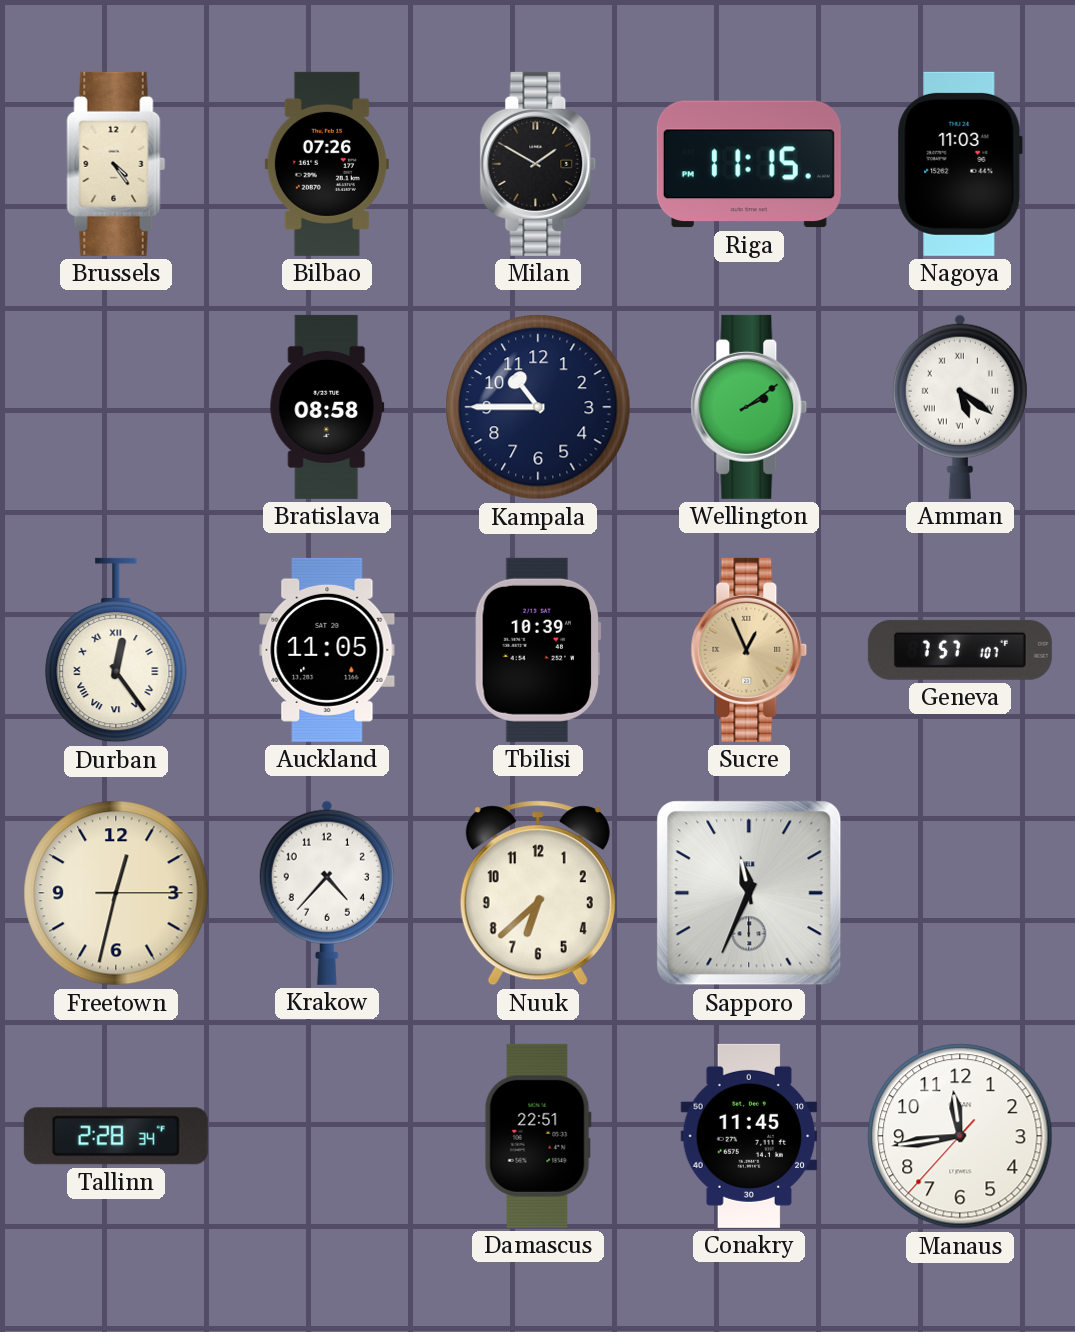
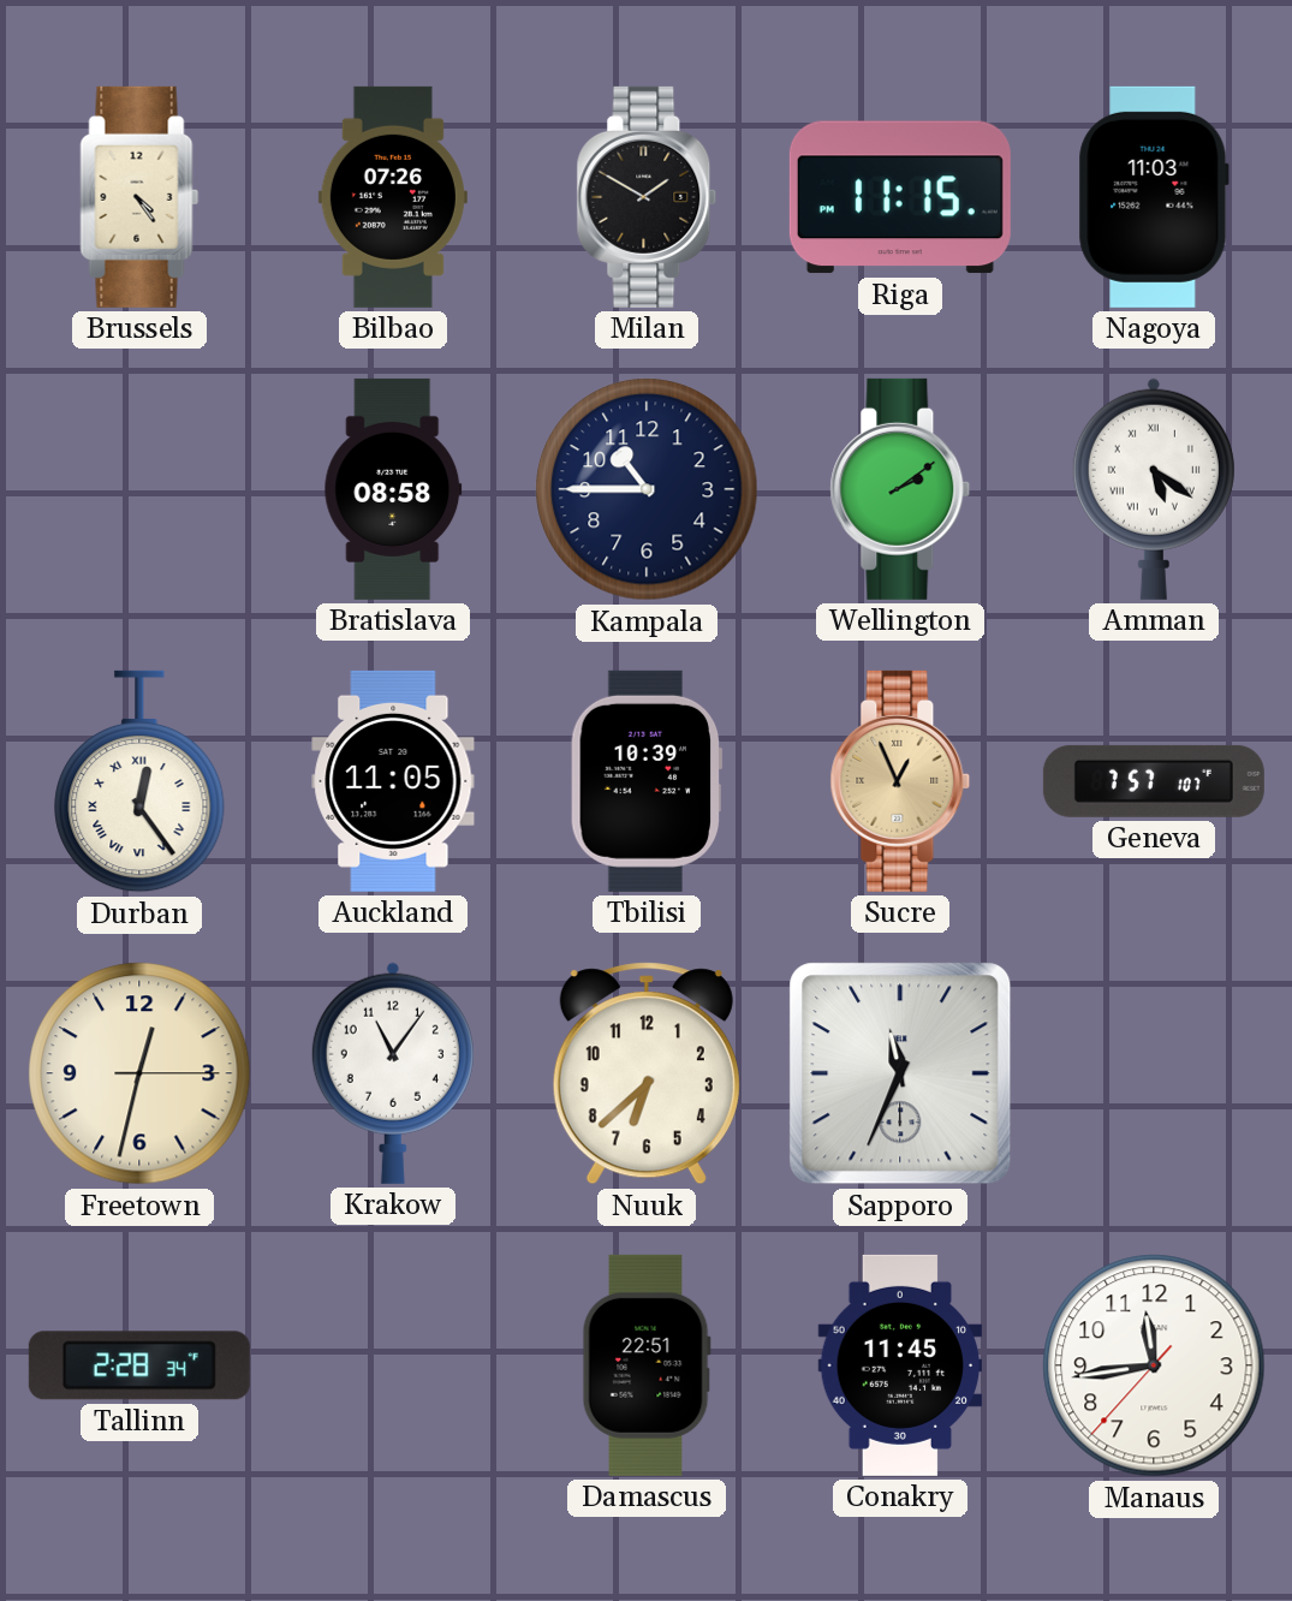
Krakow: 4:37 -> 11:06
